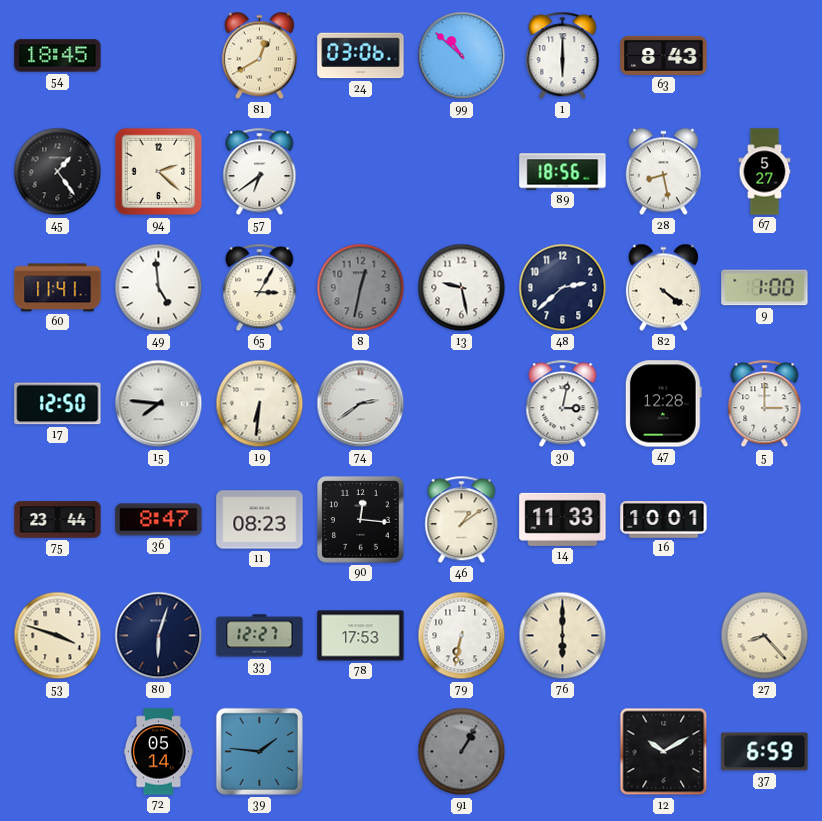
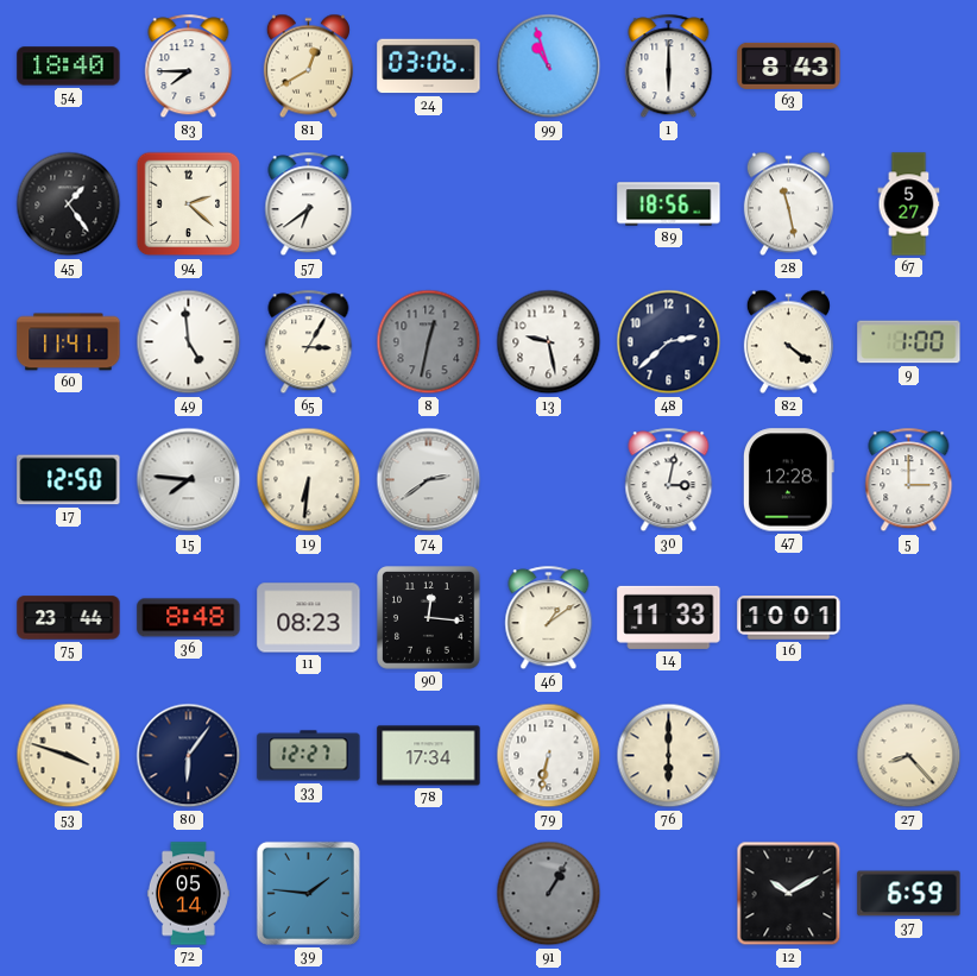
54: 18:45 -> 18:40
83: none -> 7:45
99: 10:52 -> 10:57
28: 8:28 -> 11:28
36: 8:47 -> 8:48
80: 6:03 -> 6:06
78: 17:53 -> 17:34
